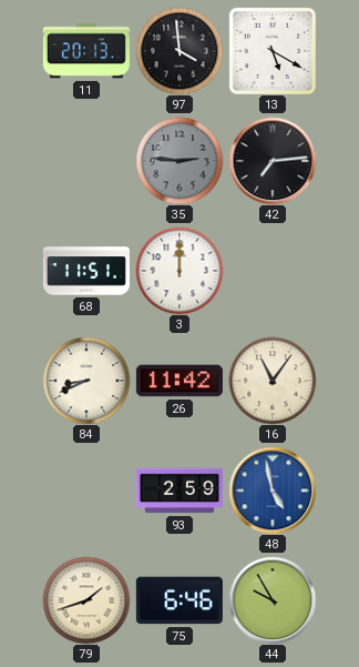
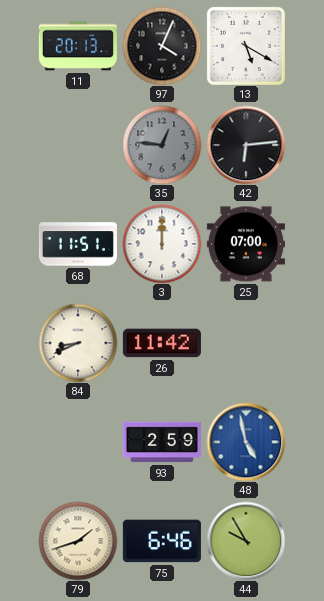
97: 3:59 -> 4:04
35: 2:46 -> 12:46
42: 7:14 -> 6:14
25: none -> 07:00
16: 11:06 -> none
